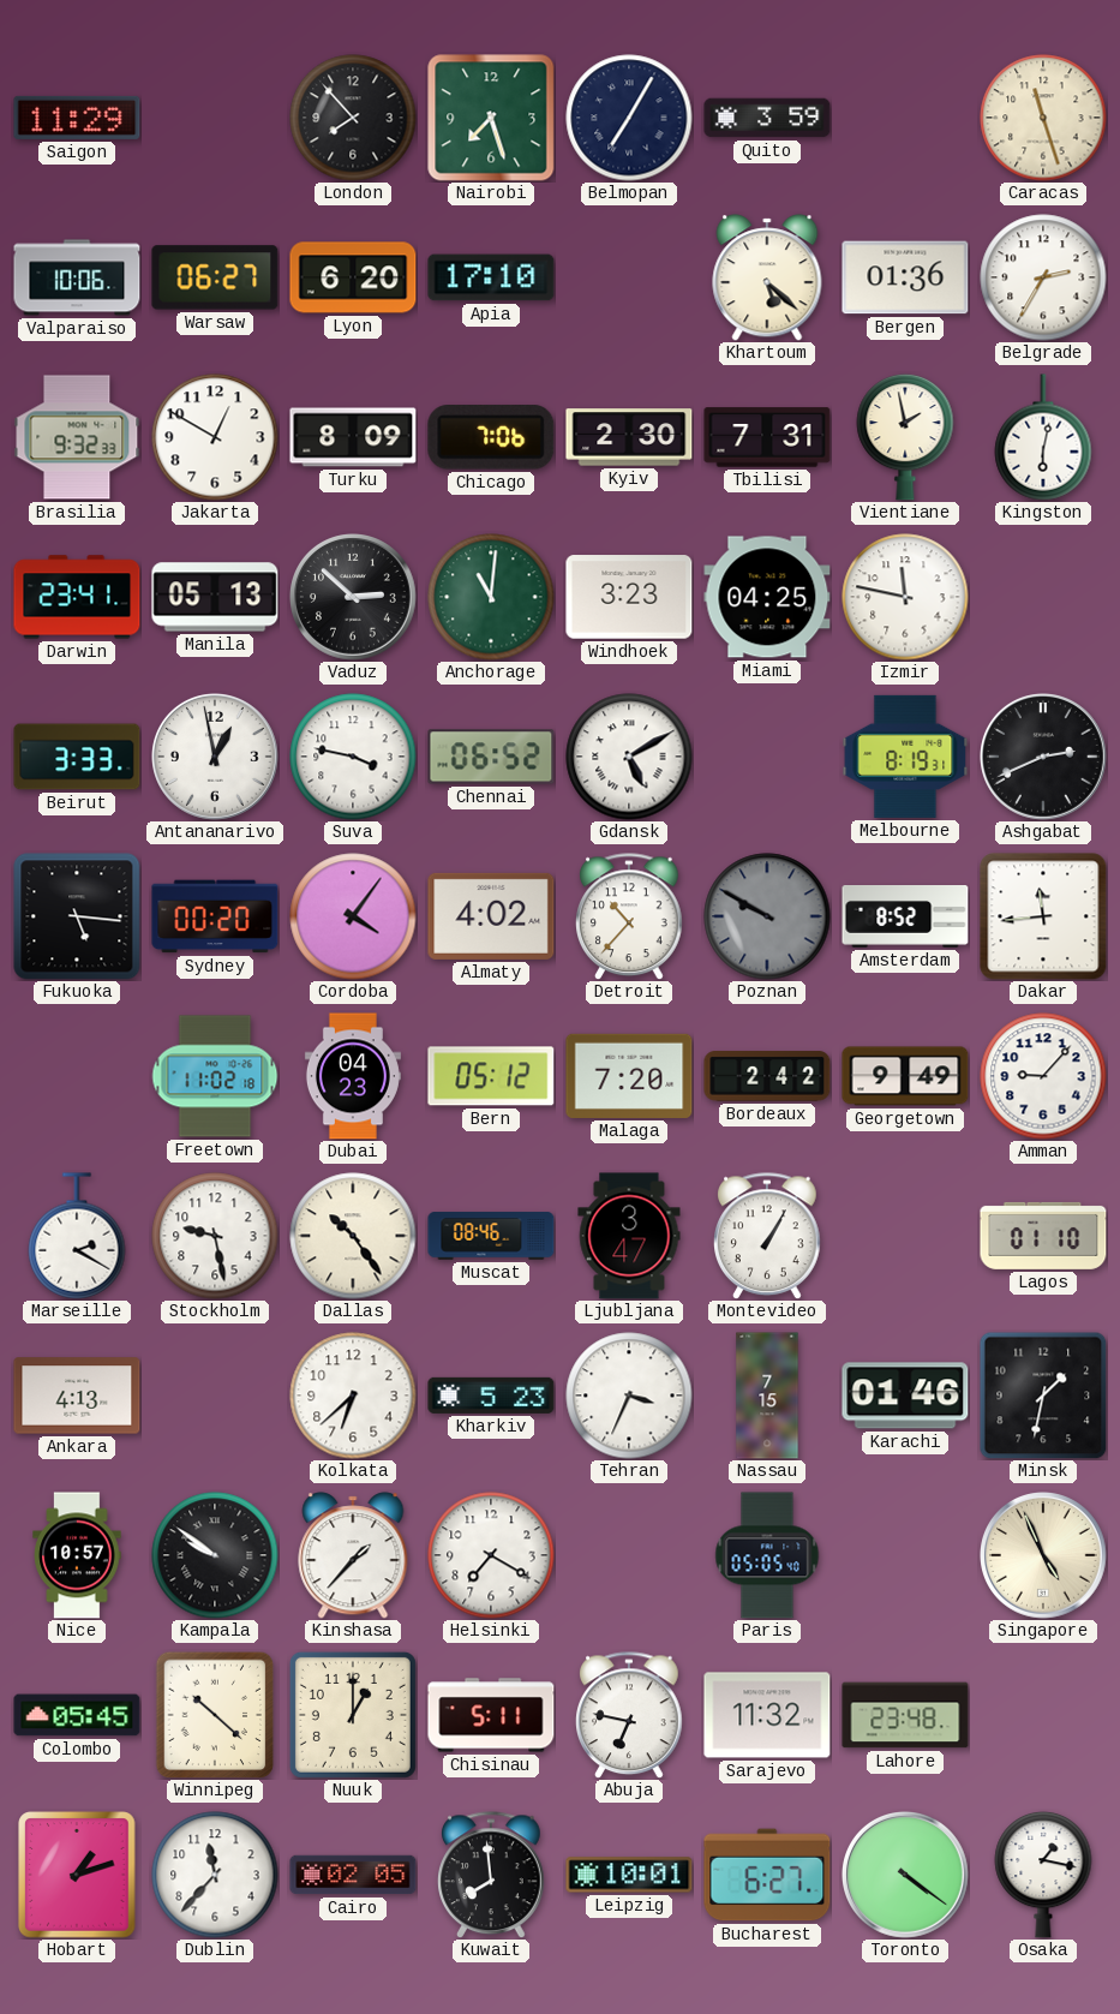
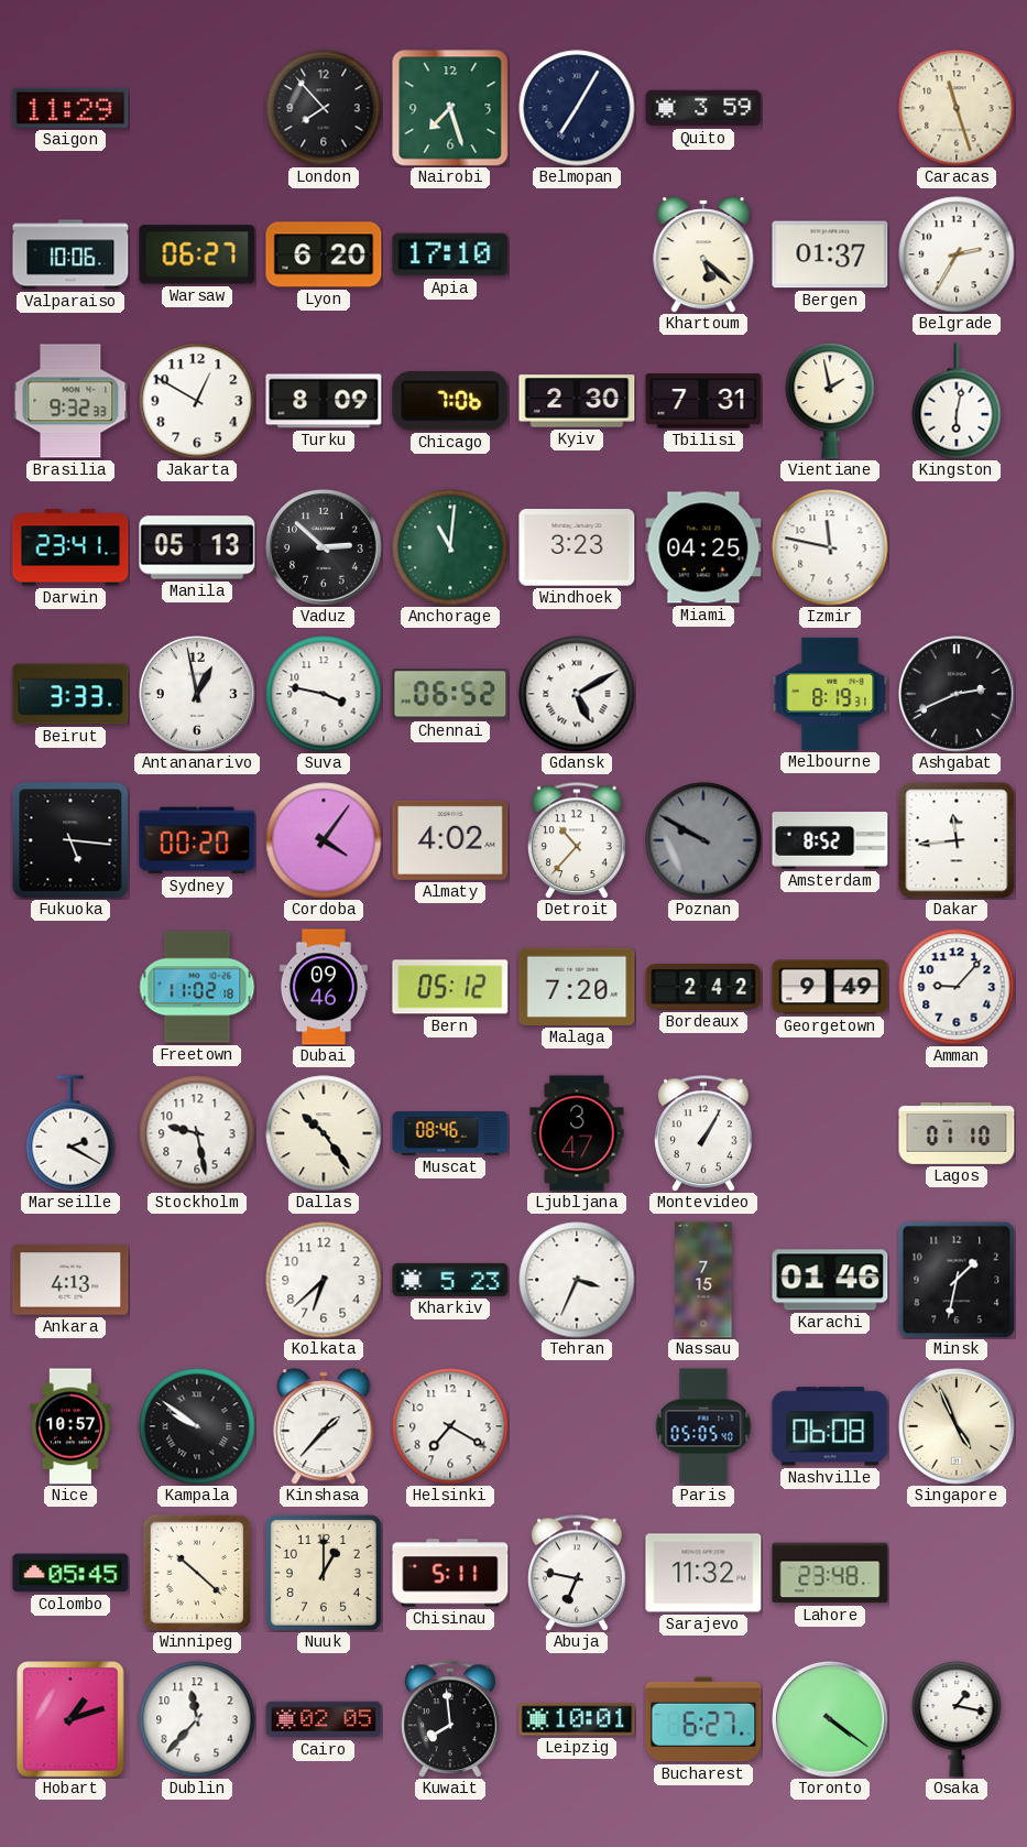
Bergen: 01:36 -> 01:37
Dubai: 04:23 -> 09:46
Nashville: none -> 06:08
